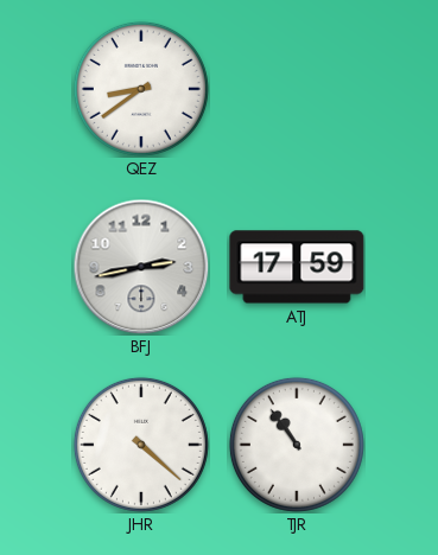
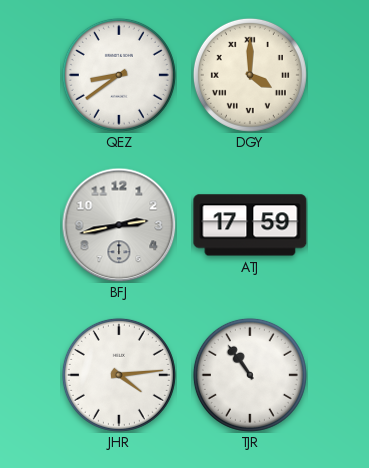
DGY: none -> 4:00
JHR: 4:22 -> 4:14
